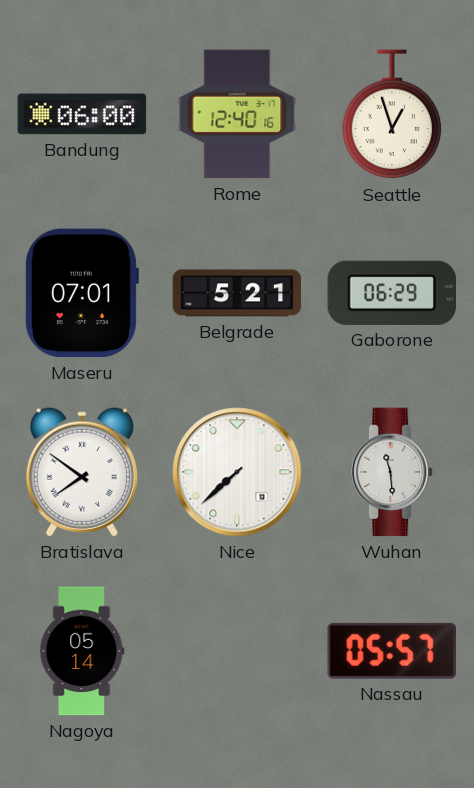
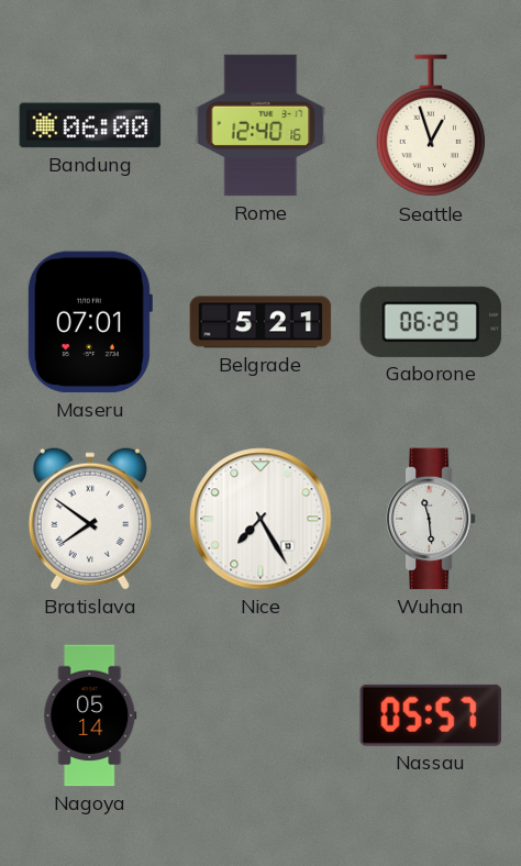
Nice: 7:38 -> 7:25
